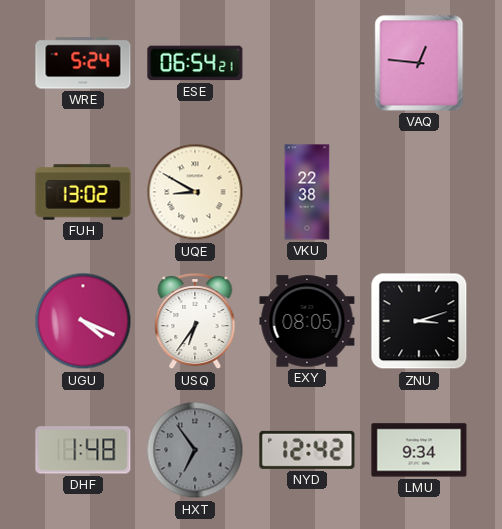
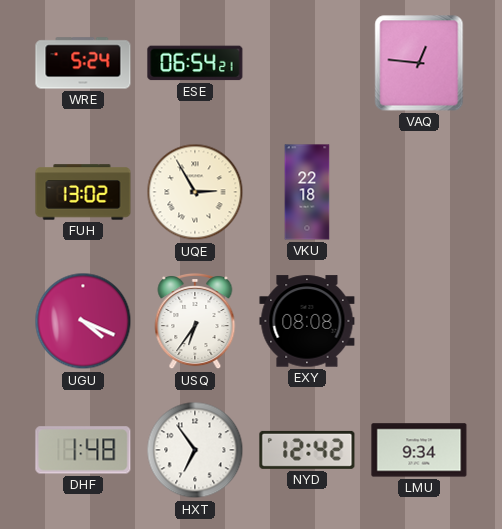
UQE: 8:50 -> 2:55
VKU: 22:38 -> 22:18
EXY: 08:05 -> 08:08
ZNU: 3:12 -> none
HXT dial: grey -> white
